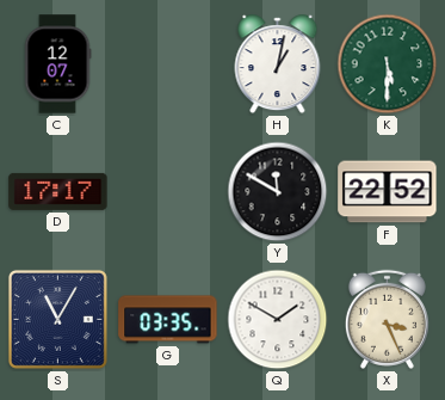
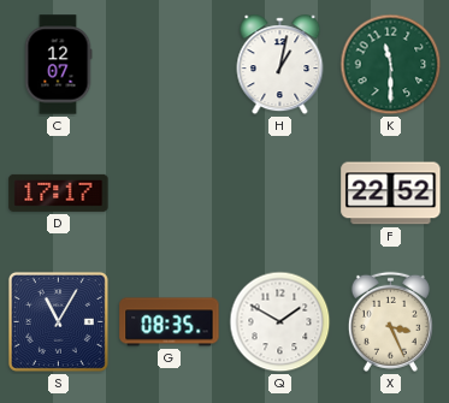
K: 5:30 -> 11:30
Y: 11:50 -> none
G: 03:35 -> 08:35
